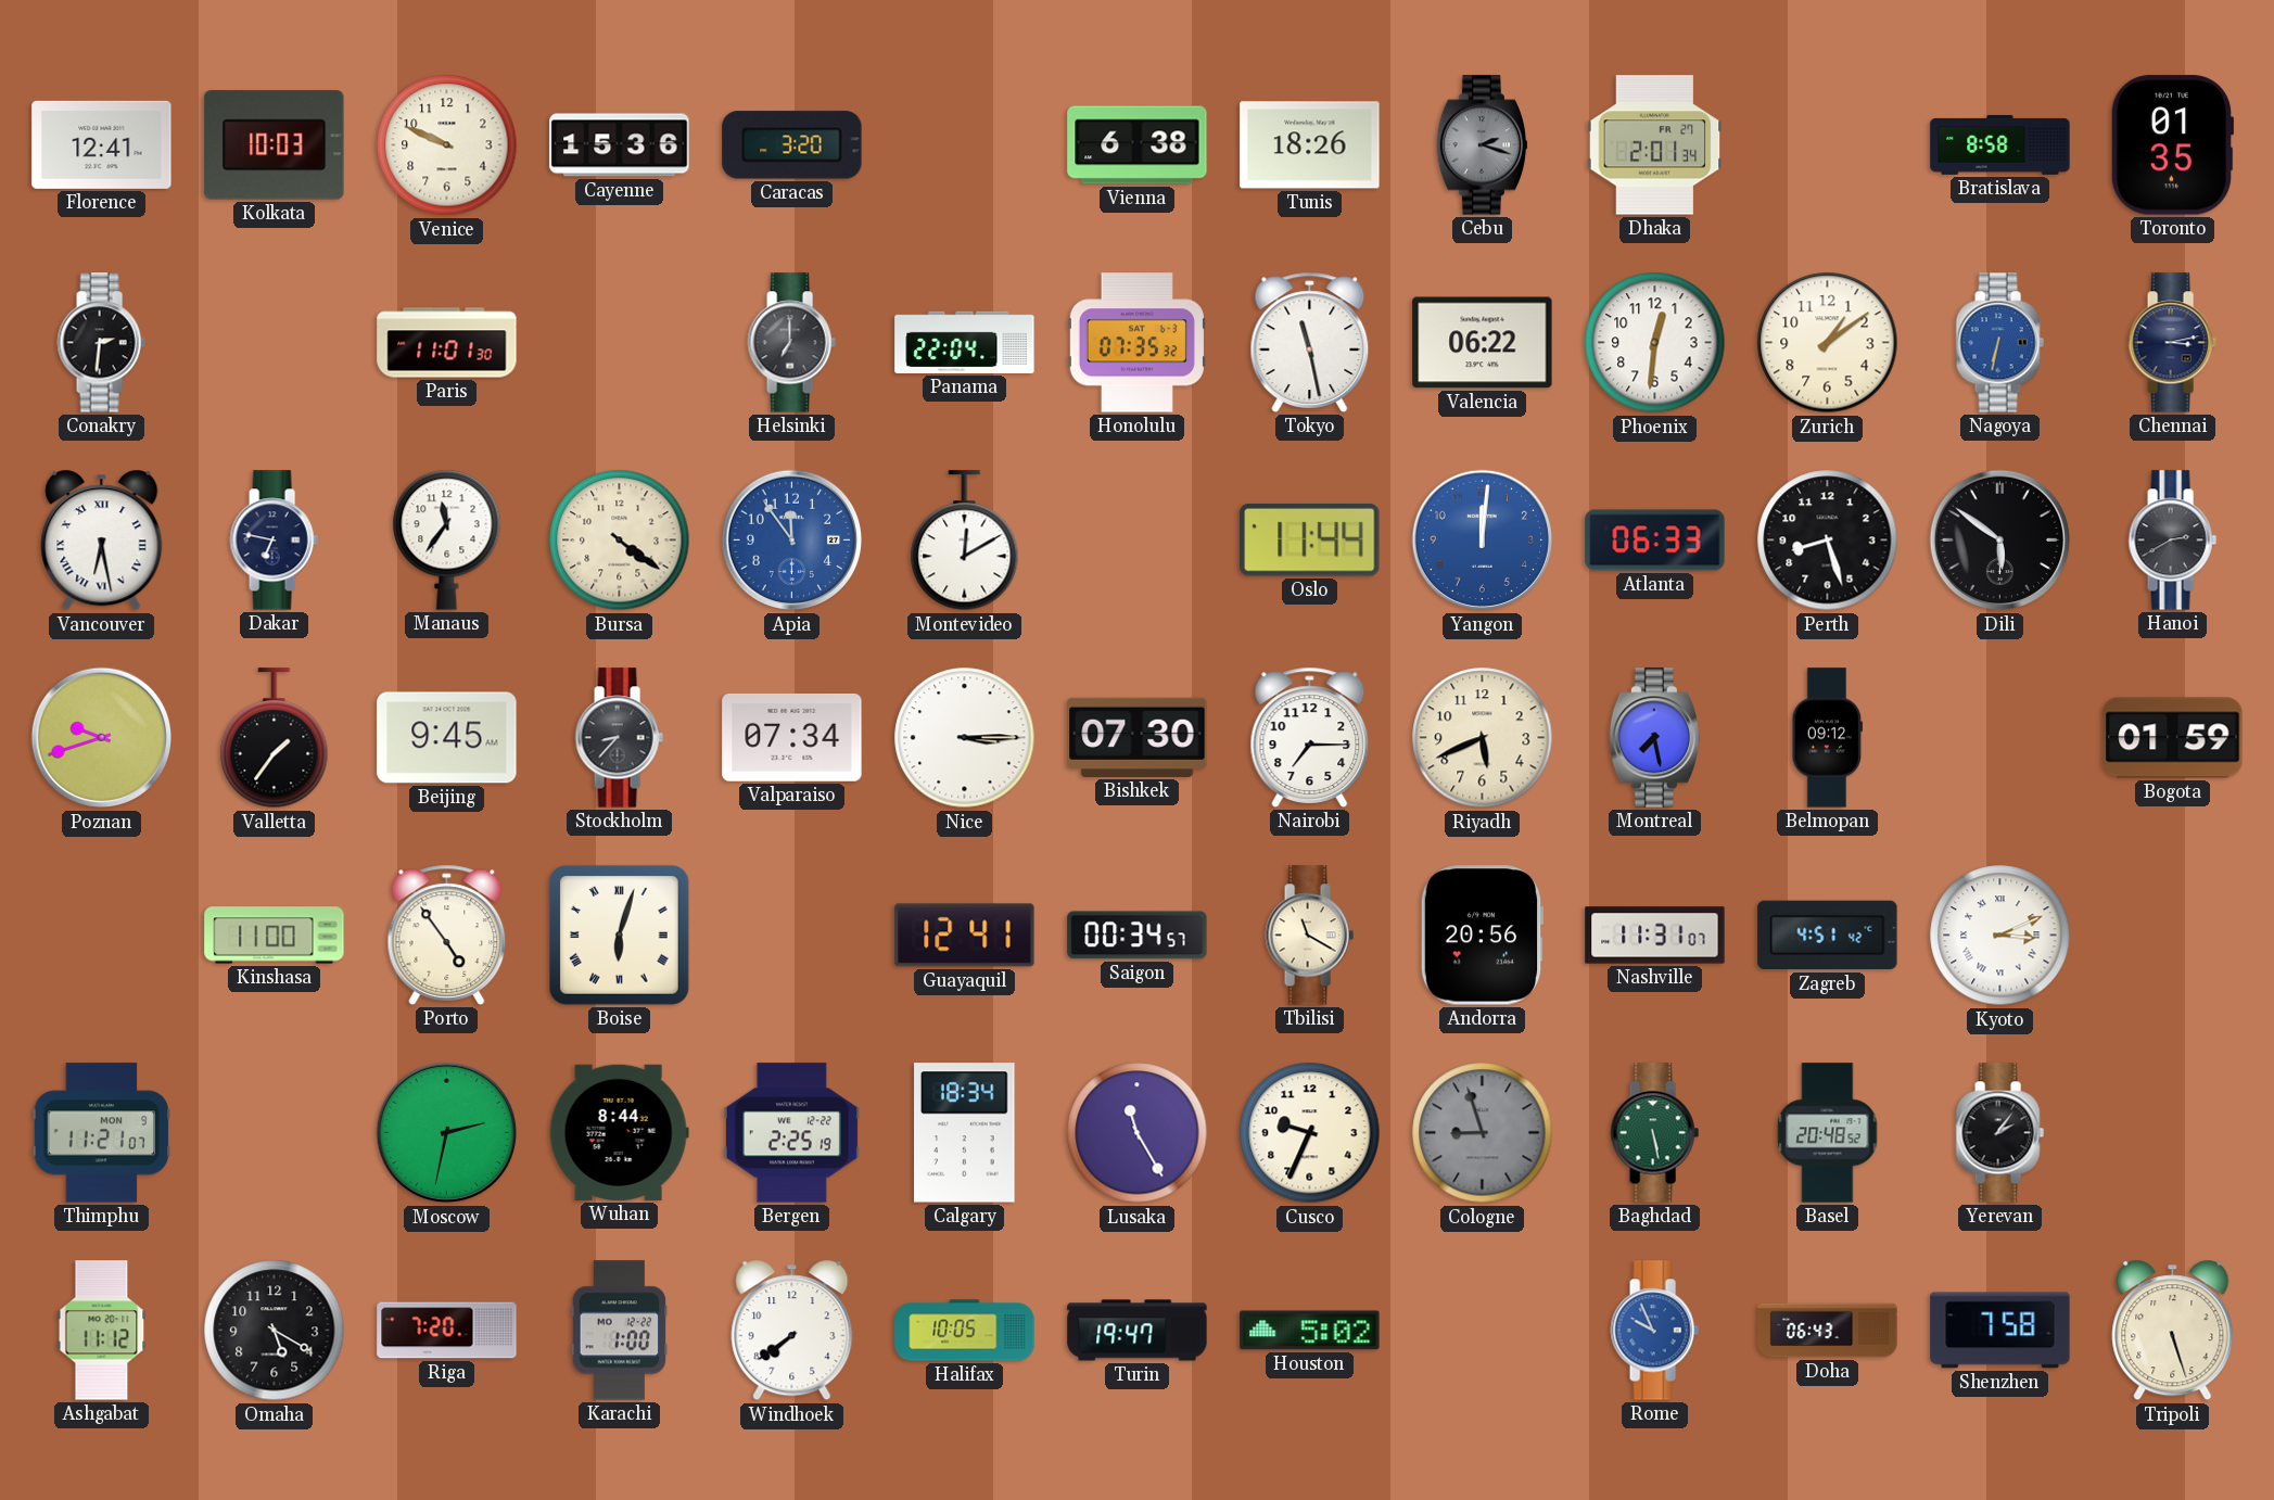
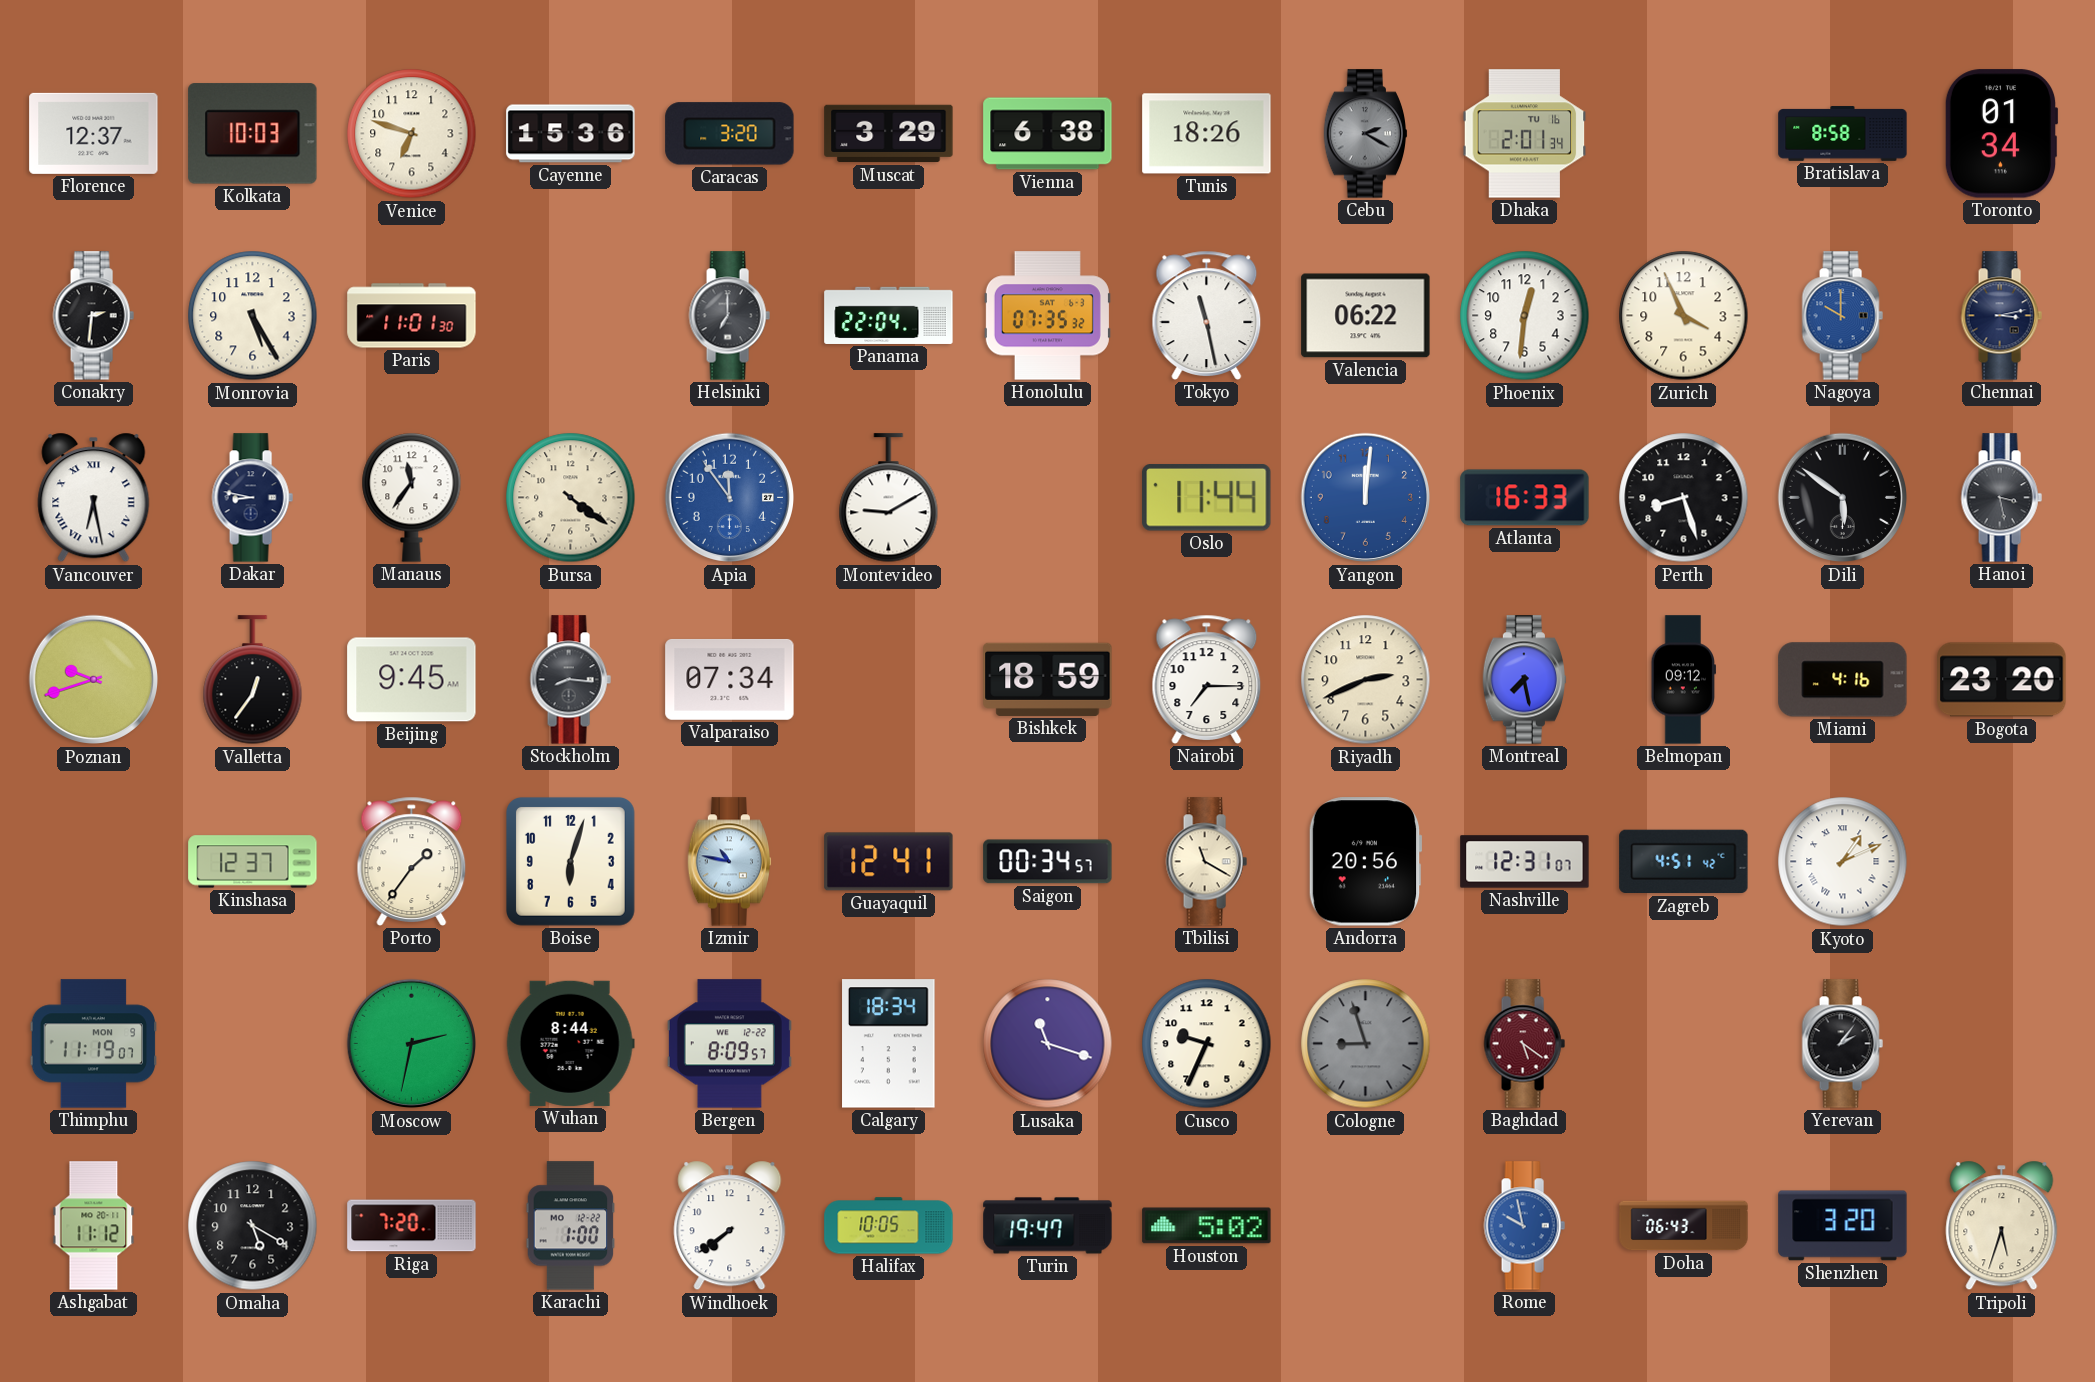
Florence: 12:41 -> 12:37
Venice: 9:49 -> 6:48
Muscat: none -> 3:29
Cebu: 2:18 -> 2:20
Dhaka date: FR 27 -> TU 16
Toronto: 01:35 -> 01:34
Monrovia: none -> 5:25
Zurich: 1:09 -> 3:56
Nagoya: 6:32 -> 10:00
Dakar: 6:47 -> 8:47
Montevideo: 12:10 -> 9:10
Atlanta: 06:33 -> 16:33
Hanoi: 2:40 -> 3:28
Valletta: 1:36 -> 12:36
Stockholm: 8:37 -> 8:16
Nice: 3:15 -> none
Bishkek: 07:30 -> 18:59
Riyadh: 5:41 -> 2:41
Miami: none -> 4:16
Bogota: 01:59 -> 23:20
Kinshasa: 11:00 -> 12:37
Porto: 4:54 -> 1:36
Boise numerals: Roman -> Arabic
Izmir: none -> 10:47
Nashville: 11:31 -> 12:31
Kyoto: 3:11 -> 1:11
Thimphu: 11:21 -> 11:19
Bergen: 2:25 -> 8:09
Lusaka: 11:25 -> 11:18
Baghdad: 5:28 -> 5:21
Baghdad dial: green -> burgundy
Basel: 20:48 -> none
Rome: 9:56 -> 9:58
Shenzhen: 7:58 -> 3:20
Tripoli: 5:27 -> 5:33
